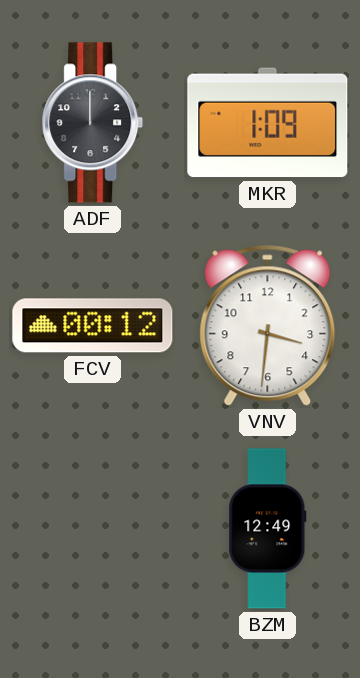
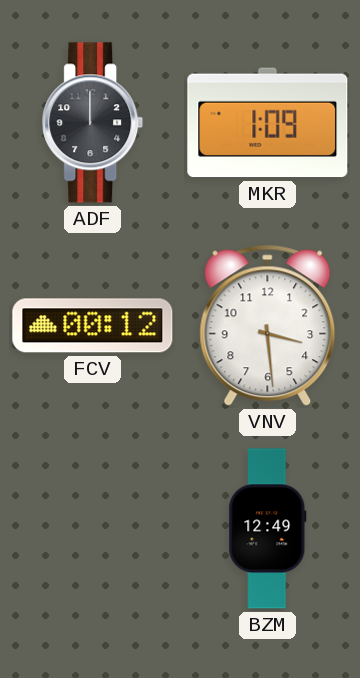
VNV: 3:31 -> 3:29
